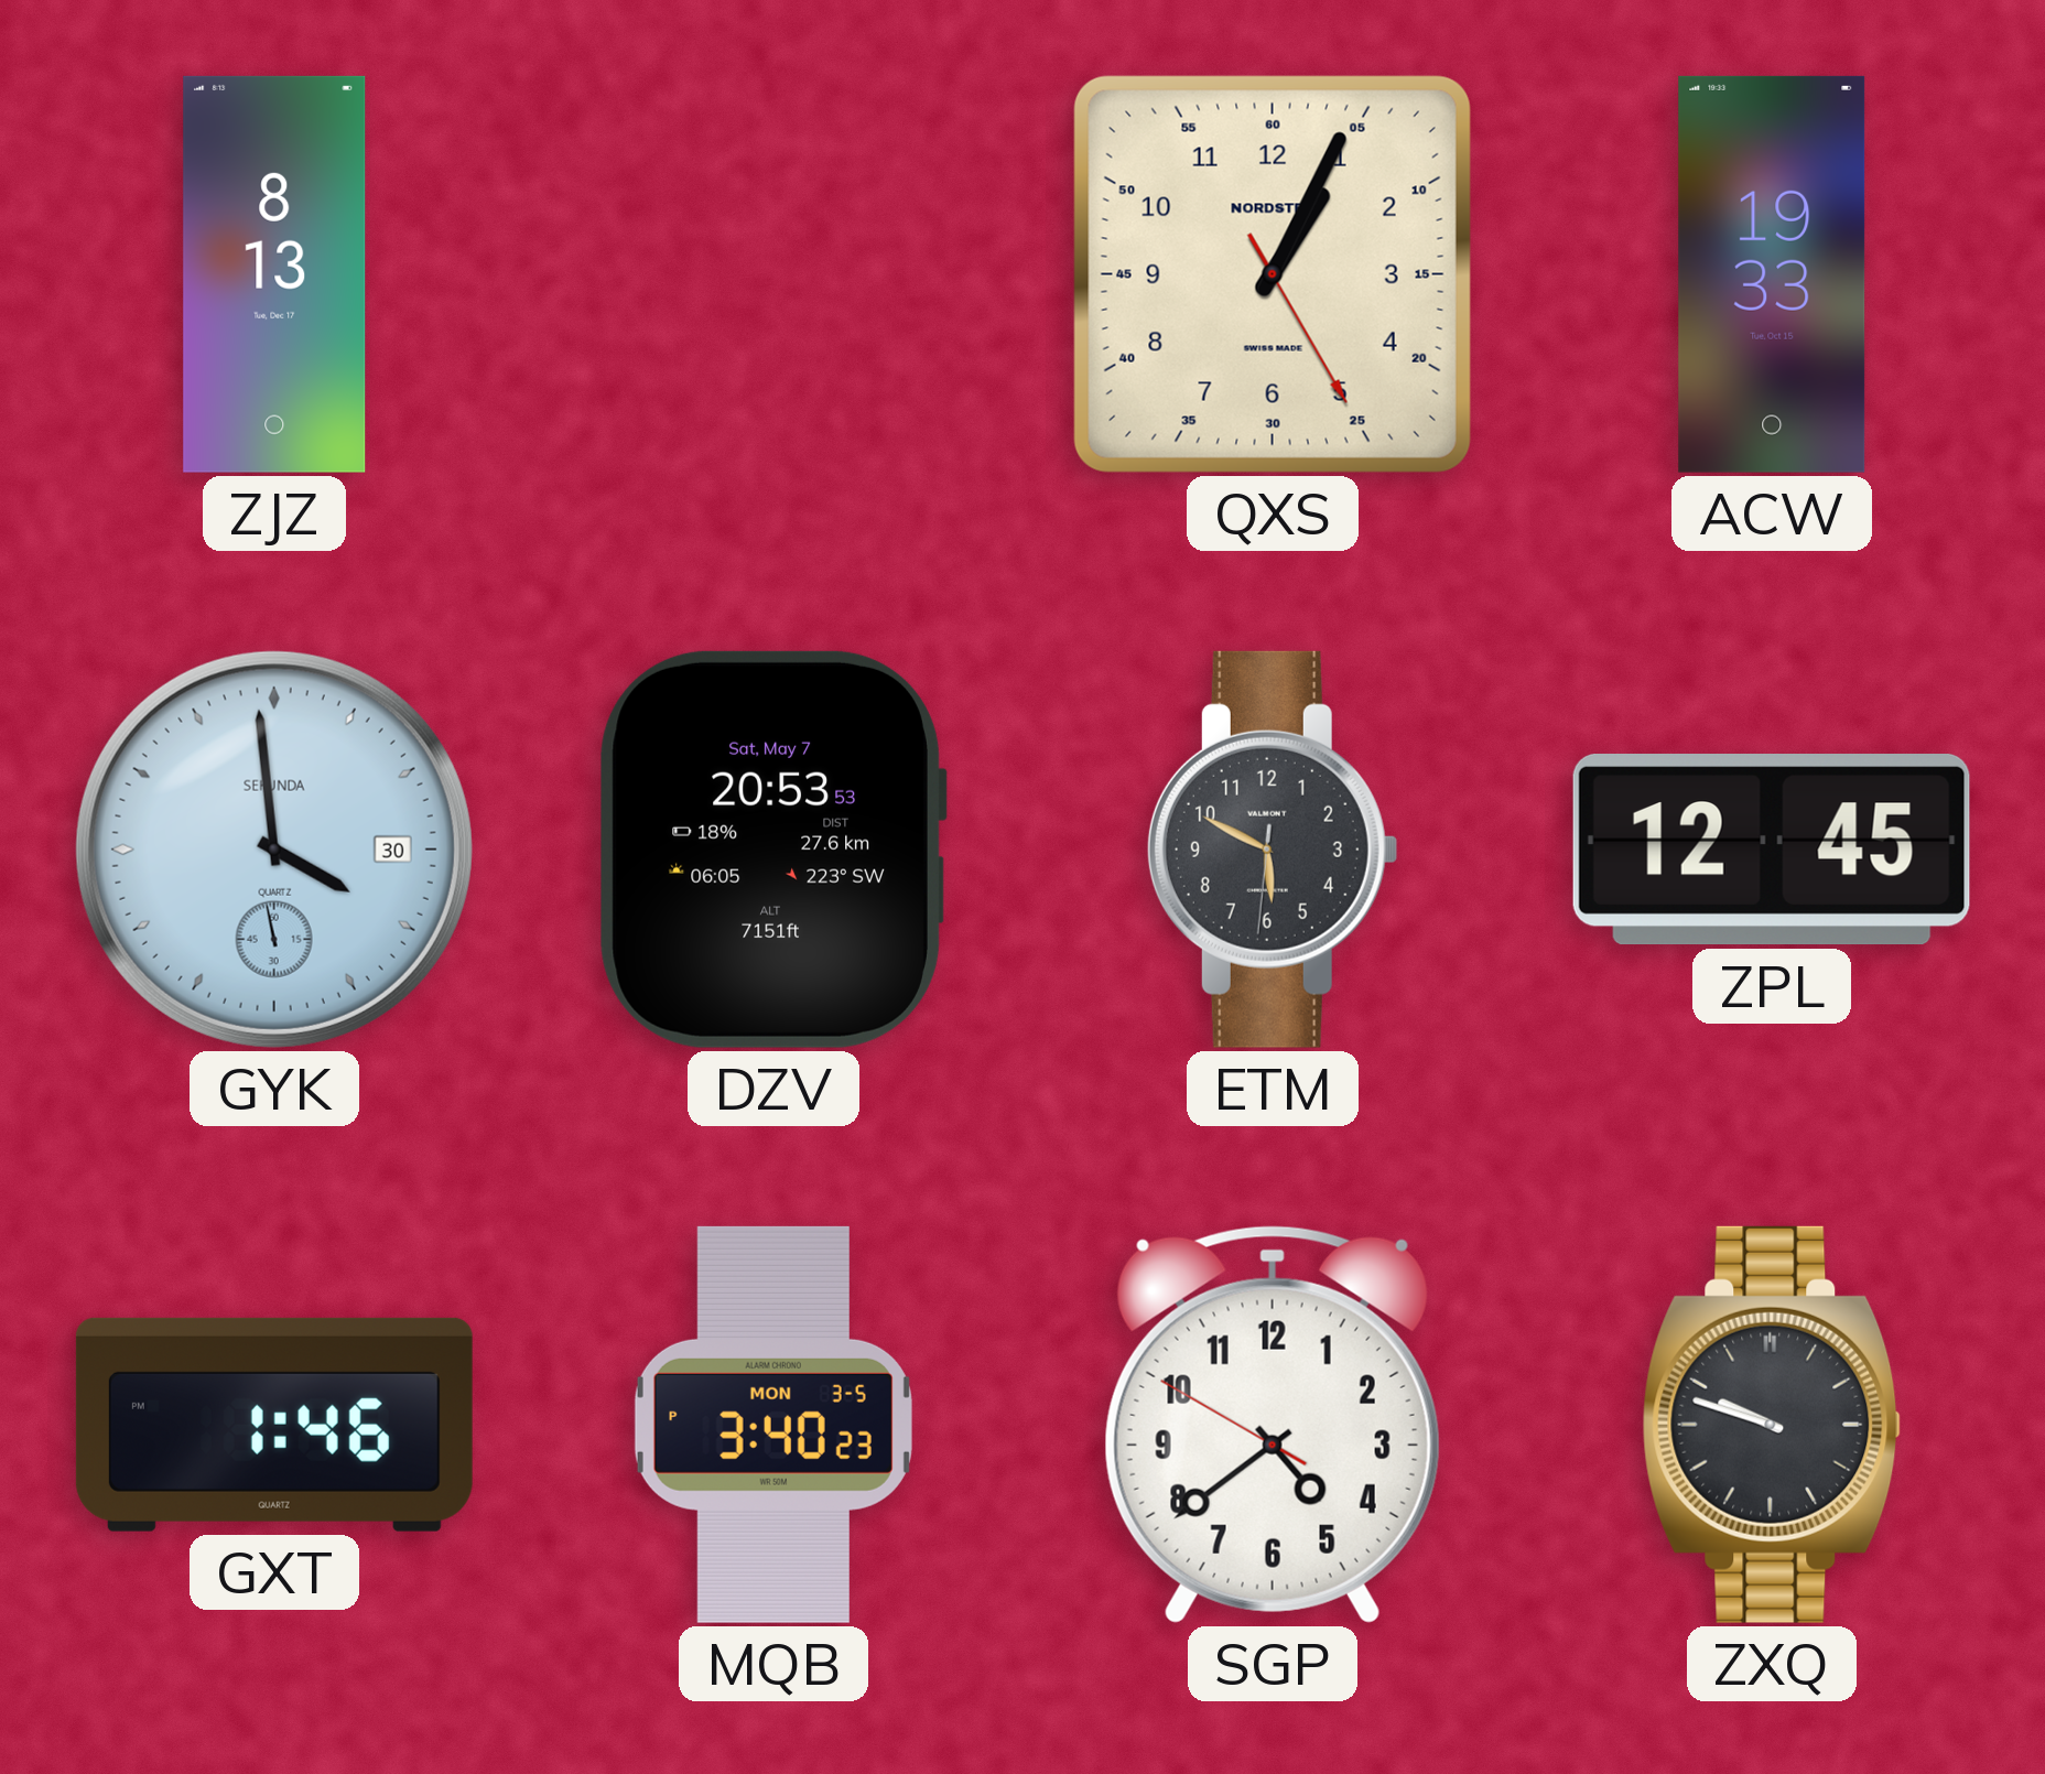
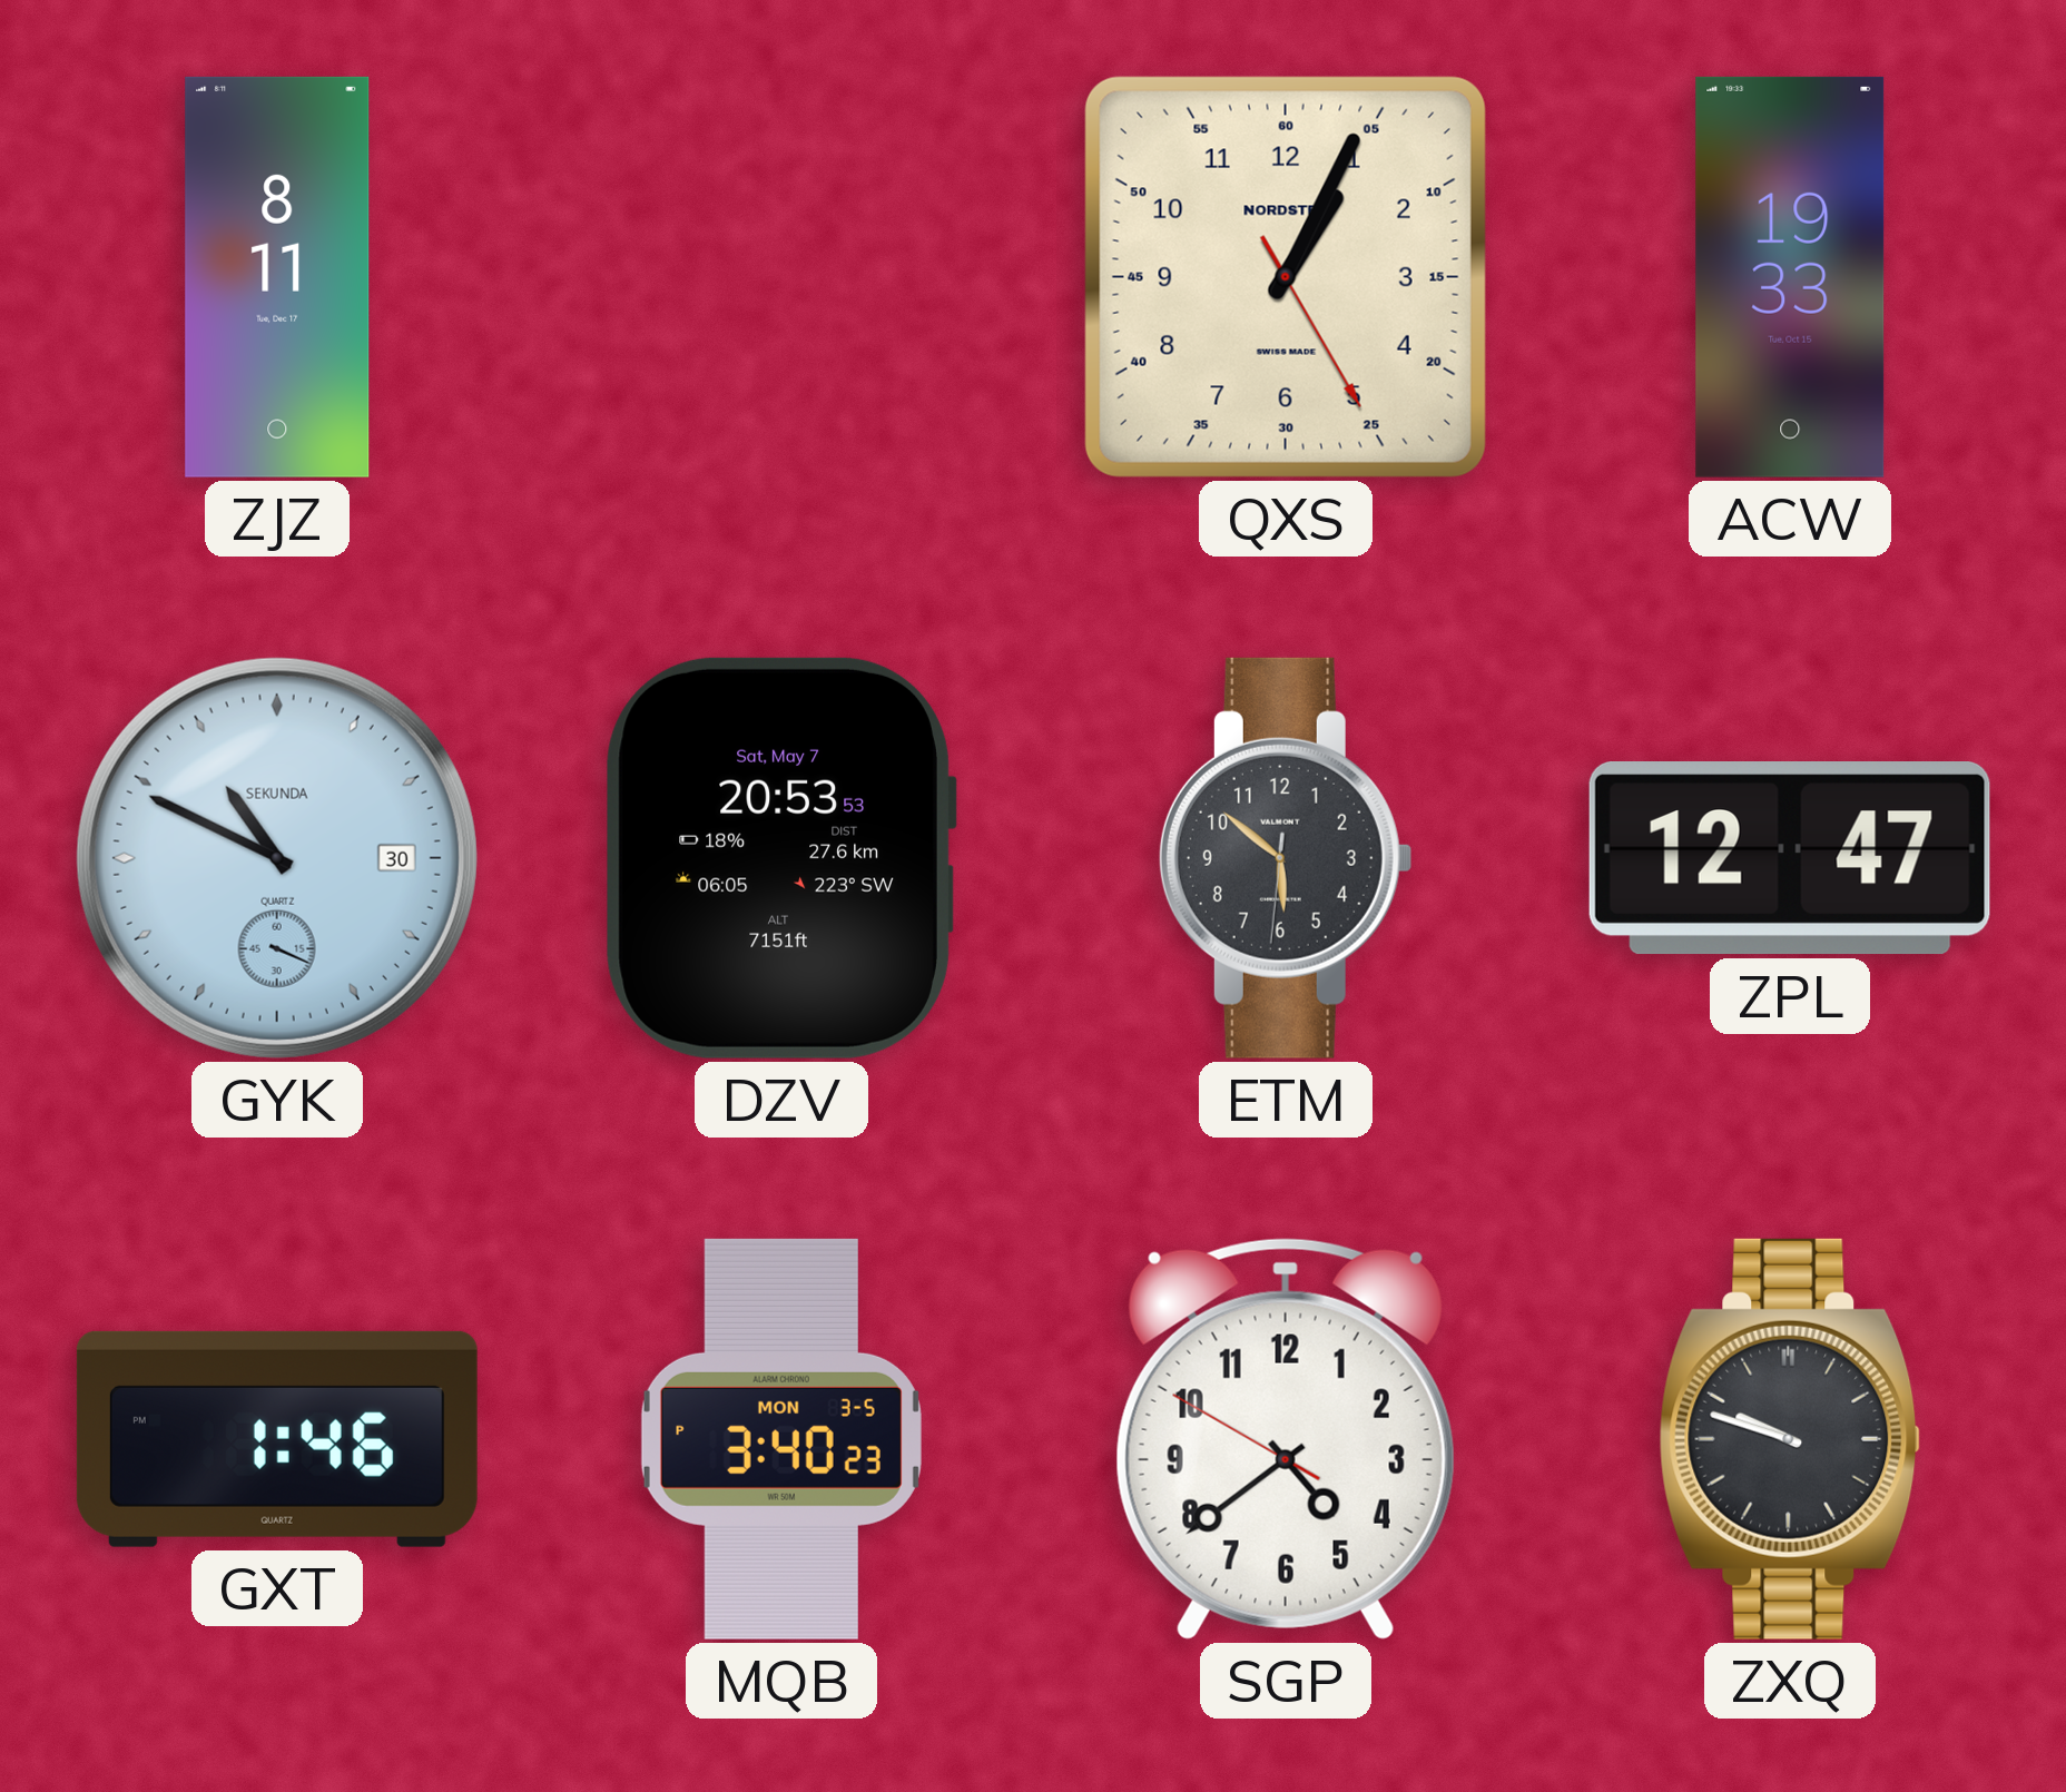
ZJZ: 8:13 -> 8:11
GYK: 3:58 -> 10:49
ETM: 5:49 -> 5:51
ZPL: 12:45 -> 12:47
